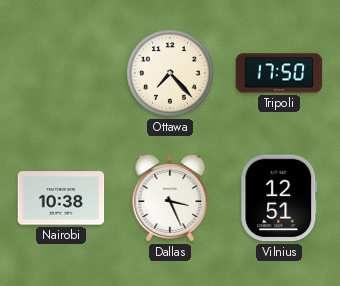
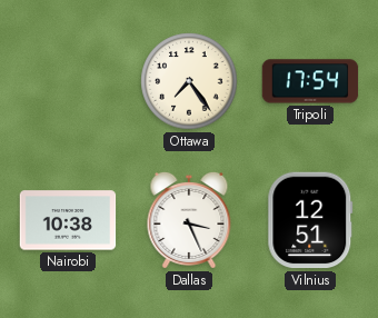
Ottawa: 7:23 -> 7:24
Tripoli: 17:50 -> 17:54
